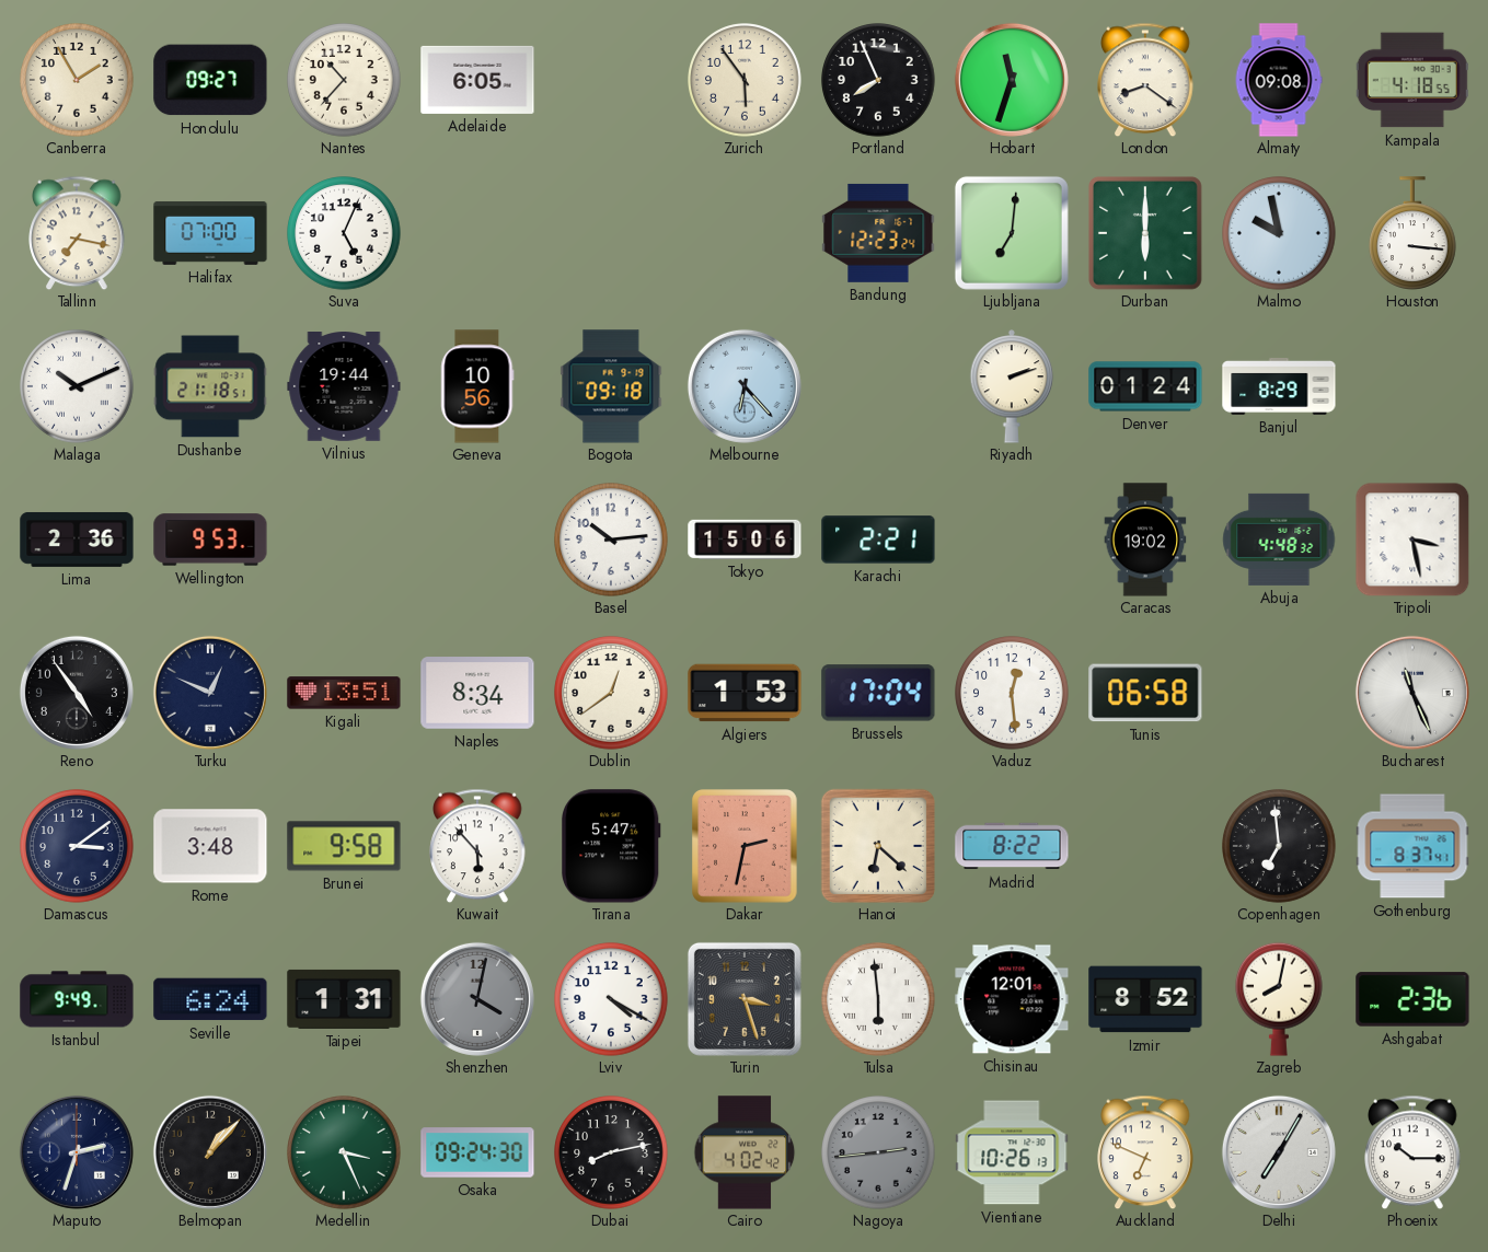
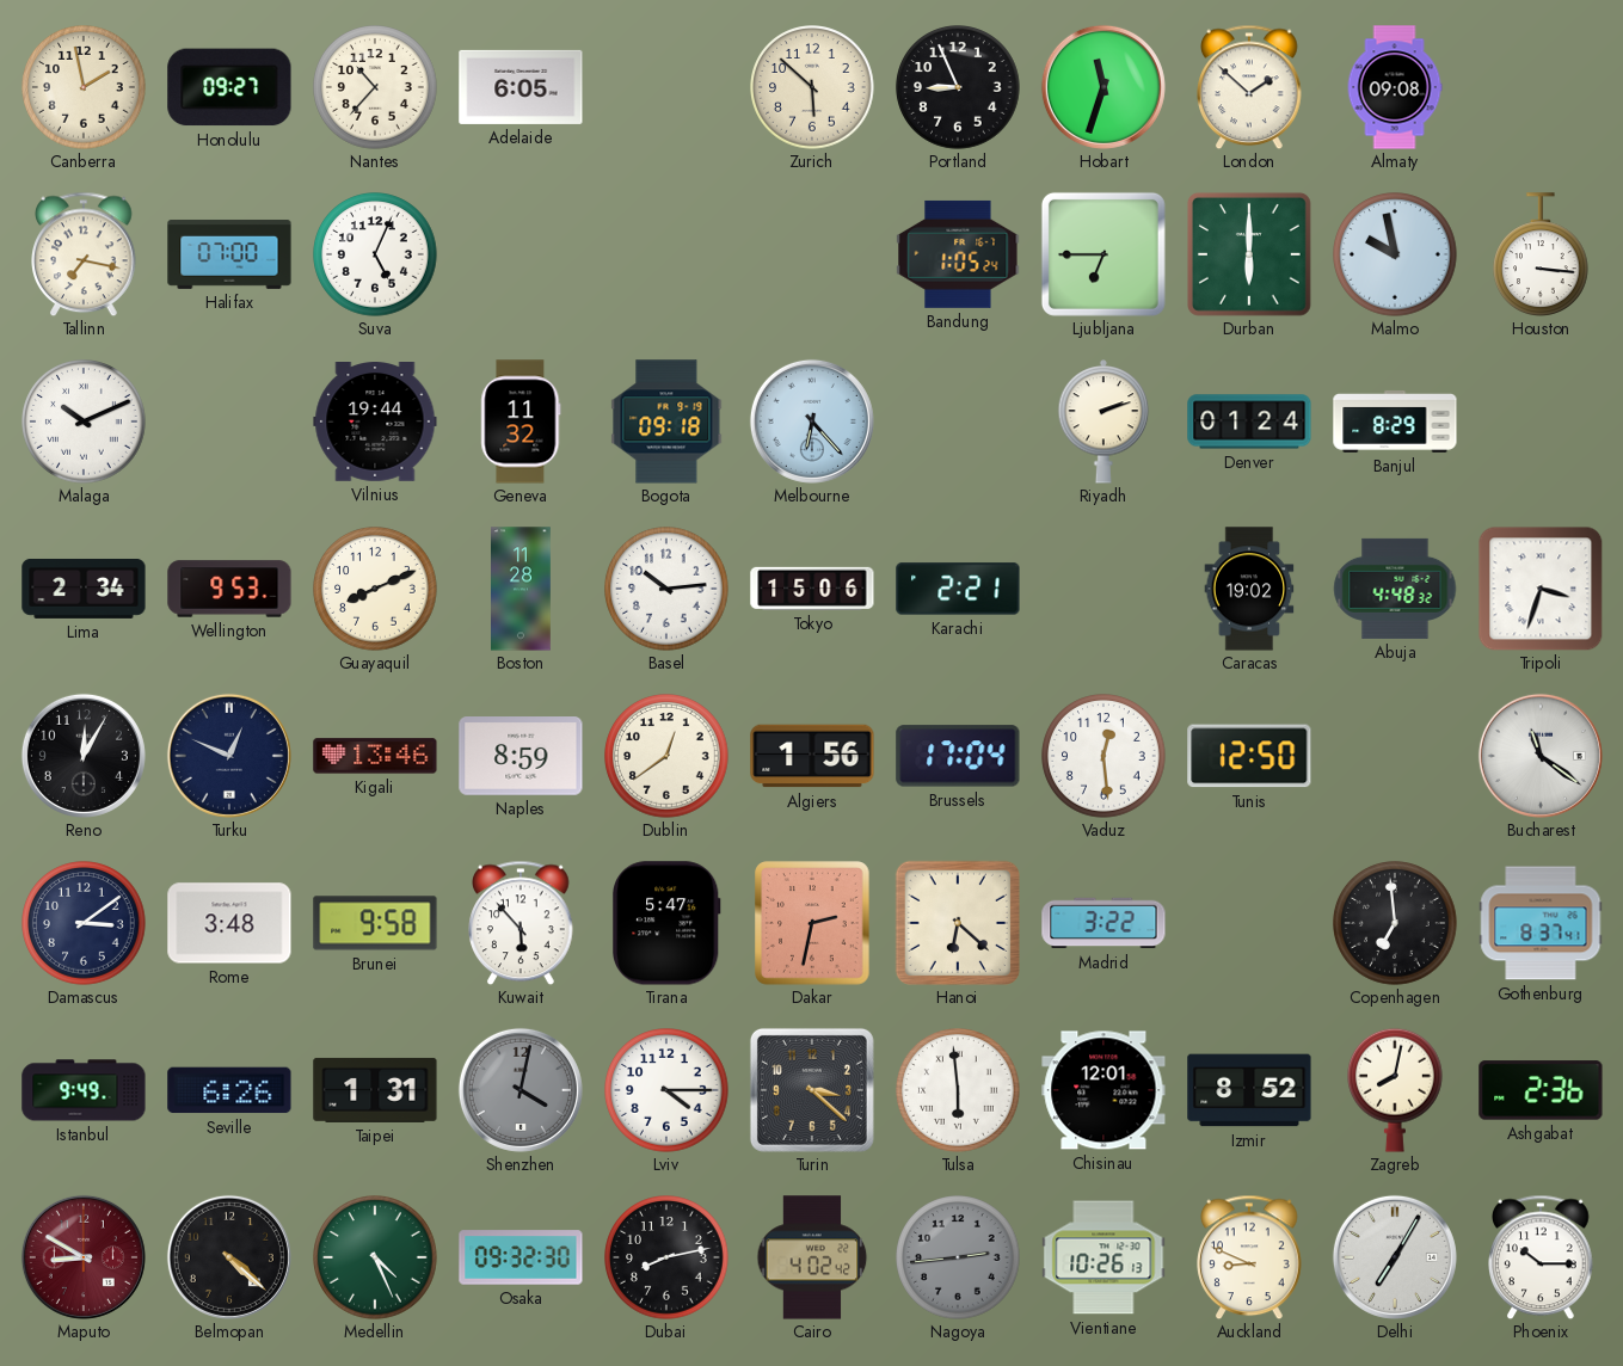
Canberra: 1:55 -> 1:58
Zurich: 5:54 -> 5:52
Portland: 7:56 -> 8:56
London: 8:21 -> 1:52
Kampala: 4:18 -> none
Bandung: 12:23 -> 1:05
Ljubljana: 7:01 -> 6:45
Dushanbe: 21:18 -> none
Geneva: 10:56 -> 11:32
Lima: 2:36 -> 2:34
Guayaquil: none -> 8:11
Boston: none -> 11:28
Tripoli: 3:28 -> 3:33
Reno: 4:54 -> 12:05
Kigali: 13:51 -> 13:46
Naples: 8:34 -> 8:59
Algiers: 1:53 -> 1:56
Tunis: 06:58 -> 12:50
Bucharest: 11:26 -> 11:21
Madrid: 8:22 -> 3:22
Seville: 6:24 -> 6:26
Lviv: 4:20 -> 4:15
Turin: 3:27 -> 3:22
Maputo: 2:33 -> 8:50
Maputo dial: navy -> burgundy
Belmopan: 1:07 -> 4:22
Medellin: 3:26 -> 4:26
Osaka: 09:24 -> 09:32
Auckland: 6:49 -> 8:49
